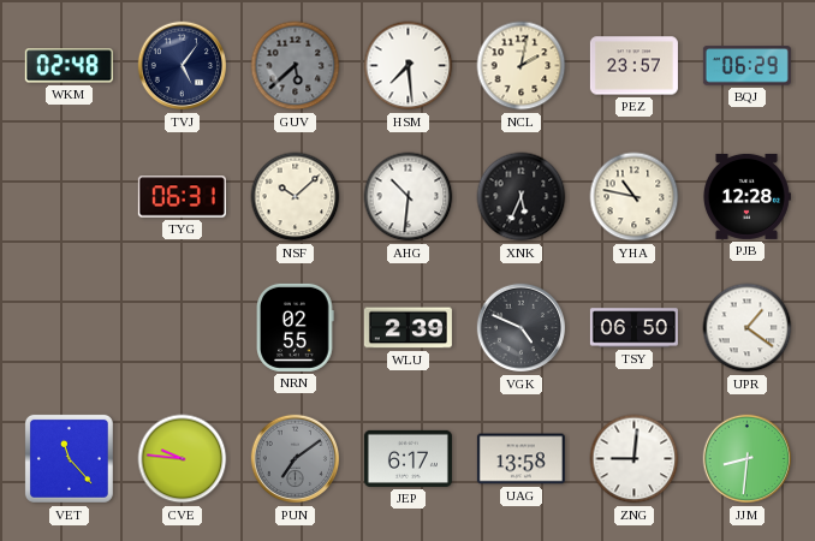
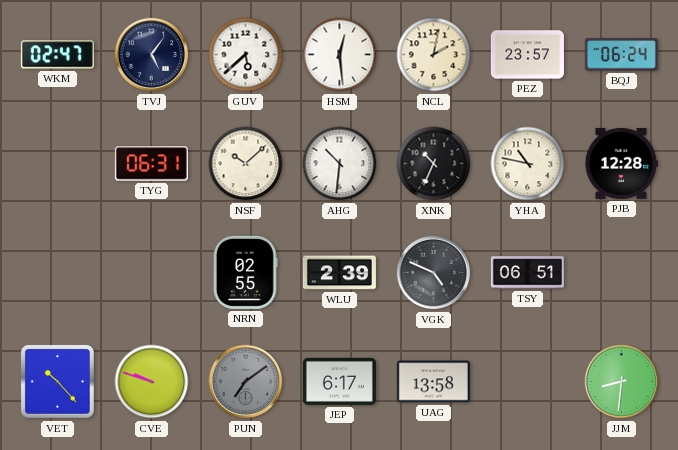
WKM: 02:48 -> 02:47
GUV dial: grey -> white
HSM: 7:29 -> 12:29
BQJ: 06:29 -> 06:24
XNK: 5:34 -> 10:34
TSY: 06:50 -> 06:51
UPR: 1:21 -> none
VET: 11:23 -> 10:23
CVE: 9:46 -> 9:48
ZNG: 9:01 -> none
